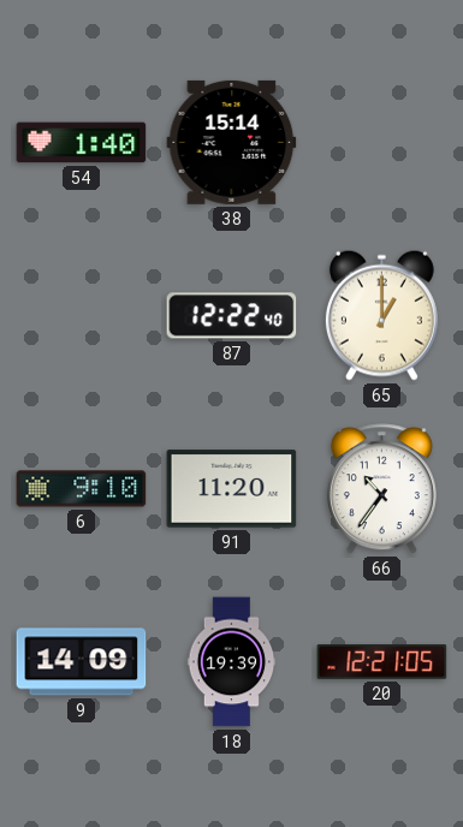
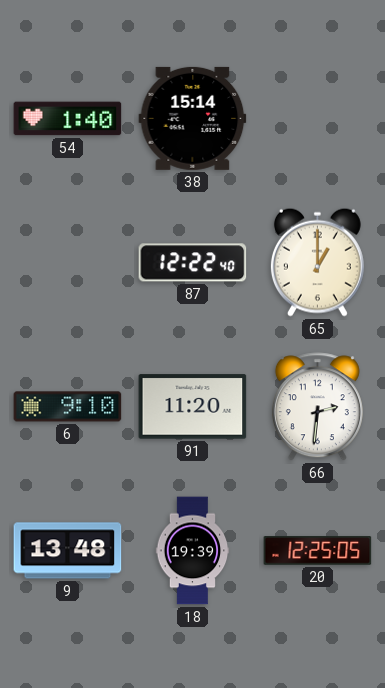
66: 10:36 -> 2:31
9: 14:09 -> 13:48
20: 12:21 -> 12:25
